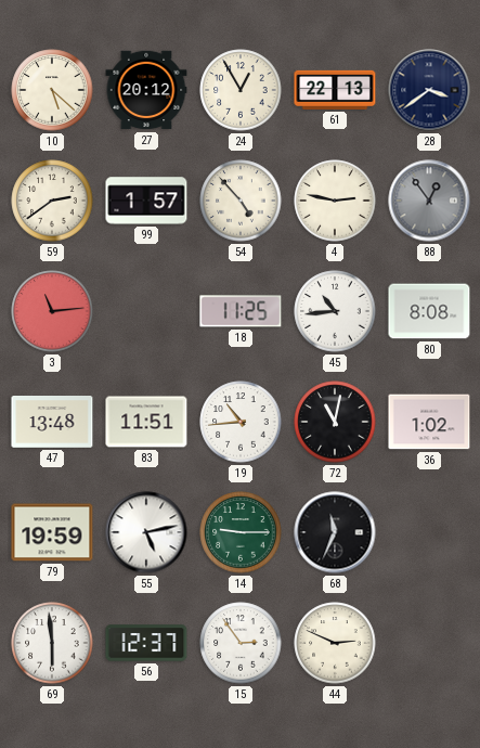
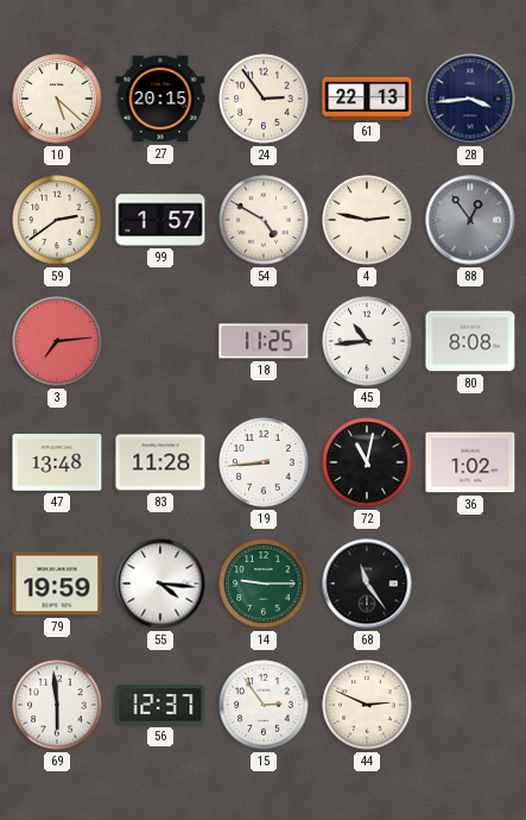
27: 20:12 -> 20:15
24: 12:55 -> 2:54
28: 3:39 -> 3:44
54: 4:53 -> 4:50
3: 11:14 -> 7:14
83: 11:51 -> 11:28
19: 10:44 -> 8:44
55: 5:13 -> 4:16
68: 11:34 -> 11:24
